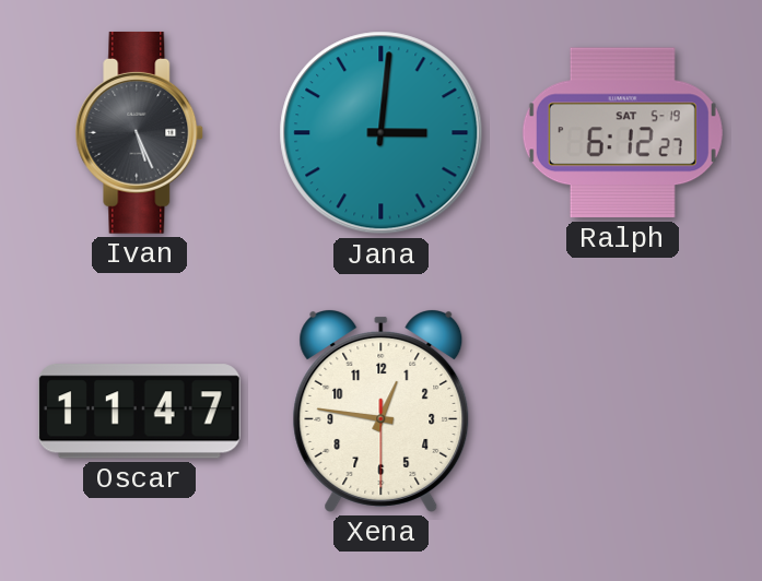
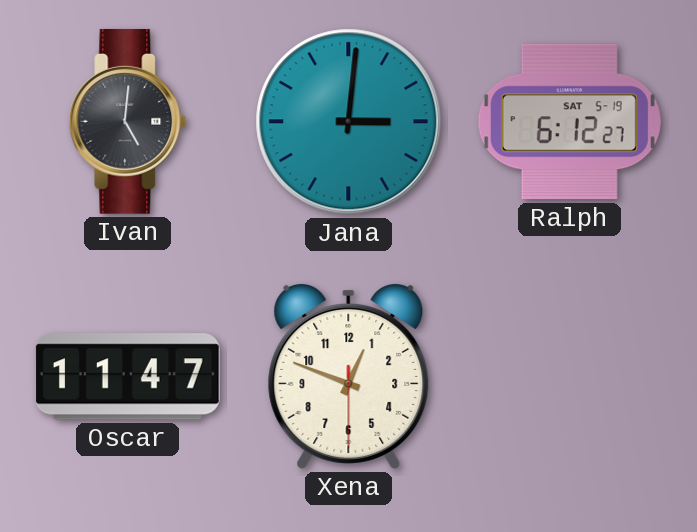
Ivan: 5:26 -> 5:01
Xena: 12:46 -> 12:48
